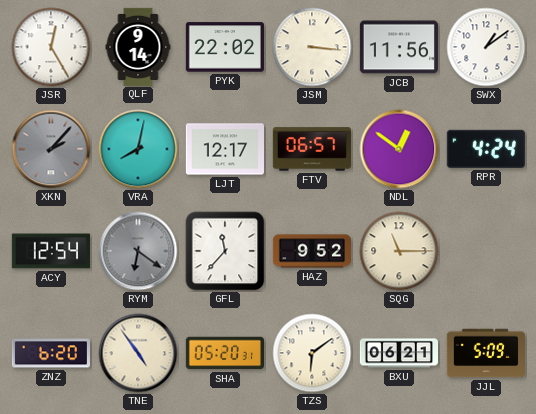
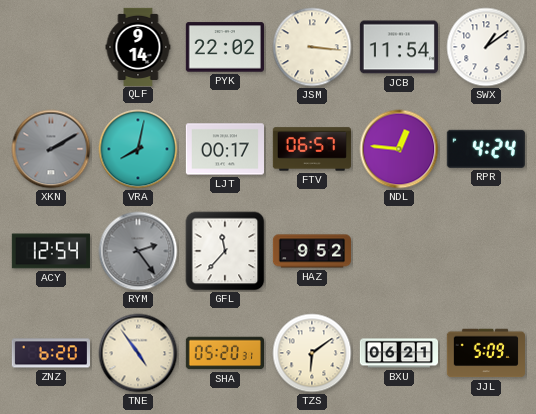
JSR: 12:25 -> none
JCB: 11:56 -> 11:54
XKN: 2:07 -> 2:10
LJT: 12:17 -> 00:17
NDL: 12:51 -> 12:46
RYM: 6:21 -> 2:24
SQG: 11:15 -> none
